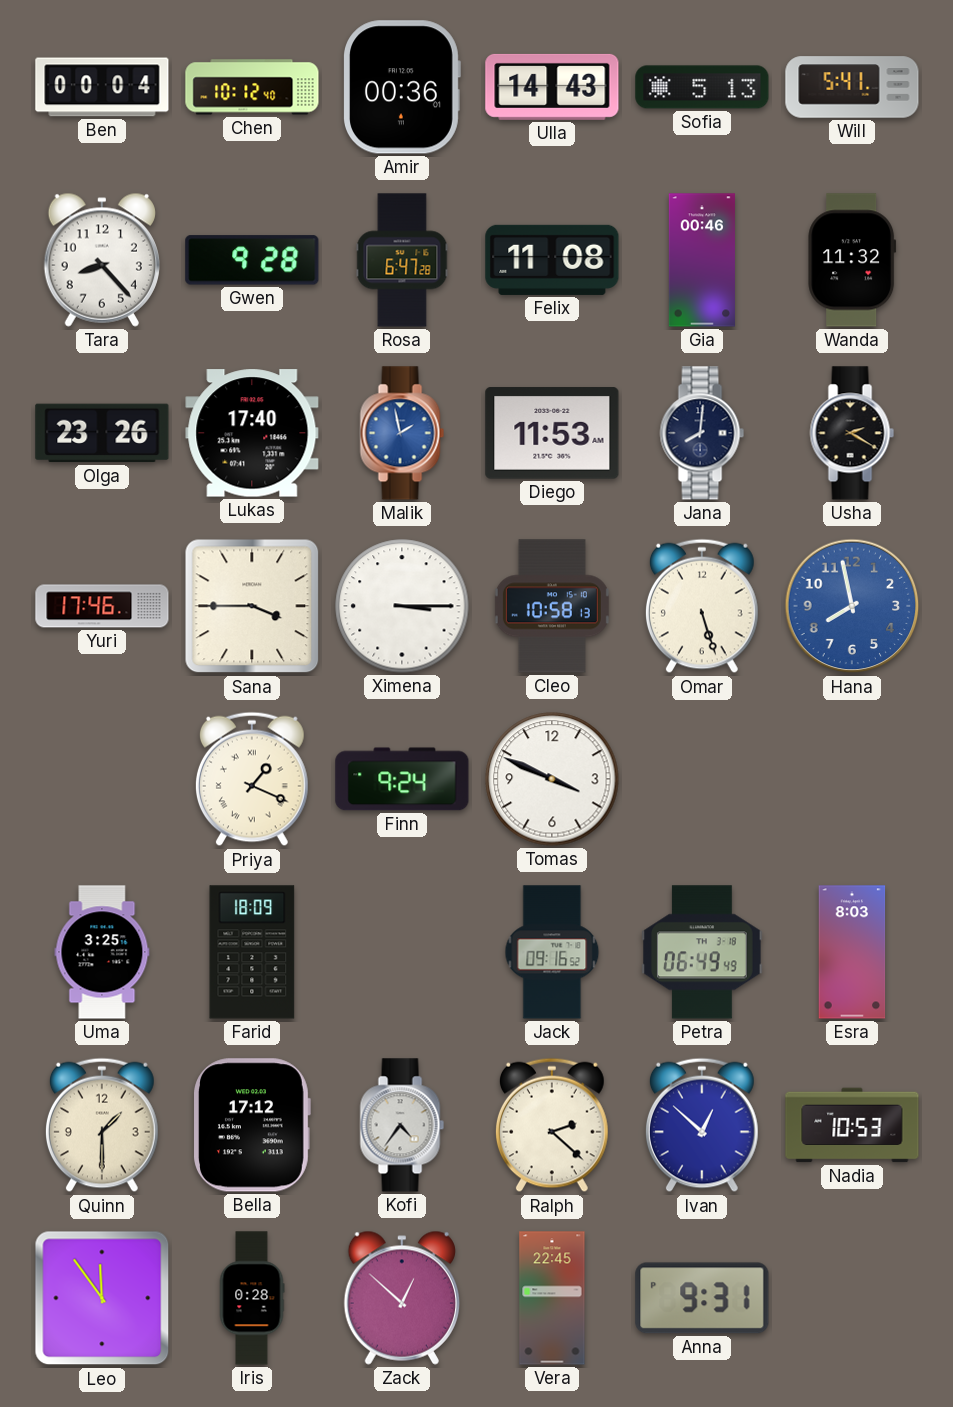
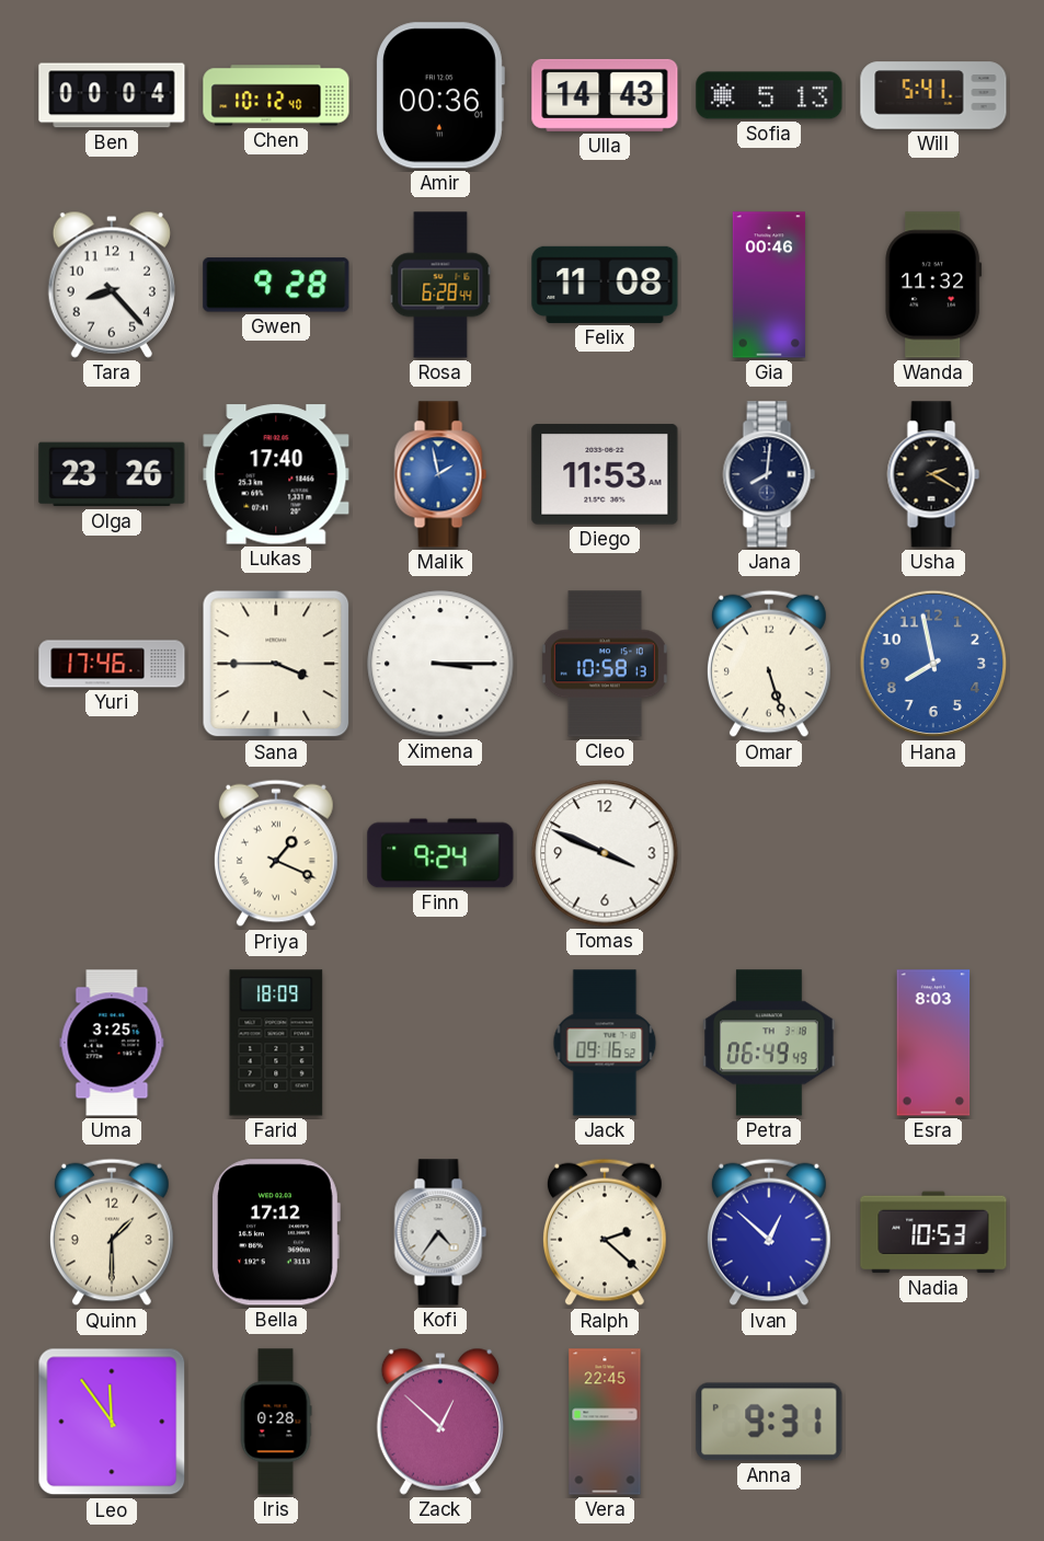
Rosa: 6:47 -> 6:28
